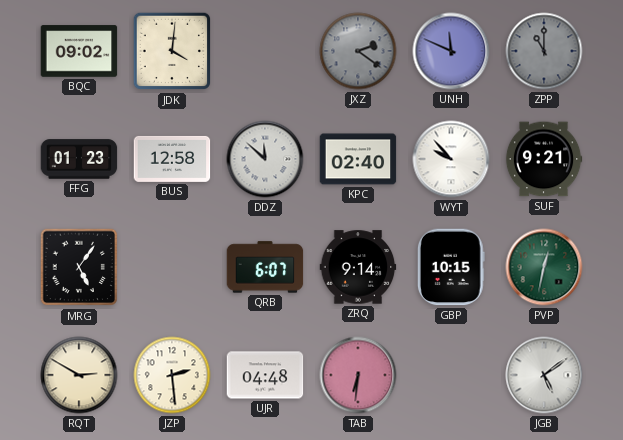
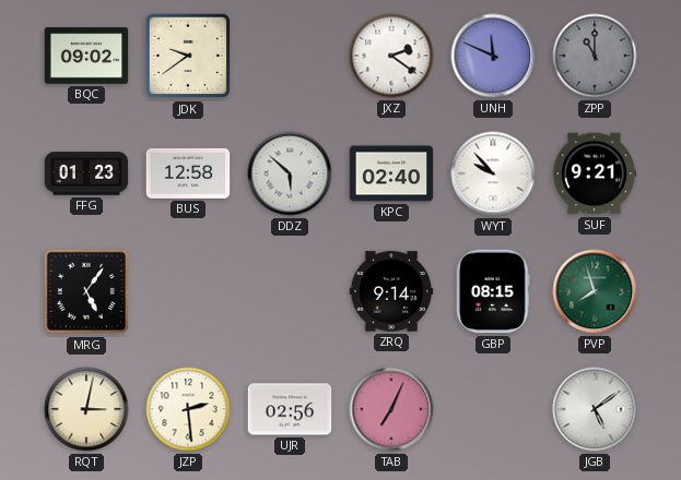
JDK: 4:01 -> 9:39
JXZ dial: grey -> white
DDZ: 11:52 -> 5:52
QRB: 6:07 -> none
GBP: 10:15 -> 08:15
PVP: 12:32 -> 7:57
RQT: 2:50 -> 3:02
UJR: 04:48 -> 02:56
TAB: 6:31 -> 7:04
